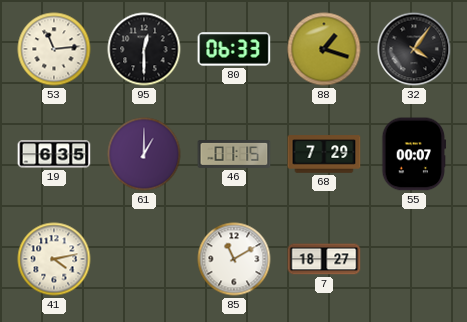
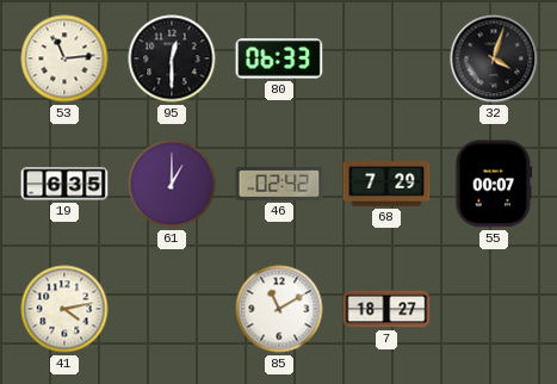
88: 1:18 -> none
32: 4:06 -> 4:03
46: 01:15 -> 02:42
